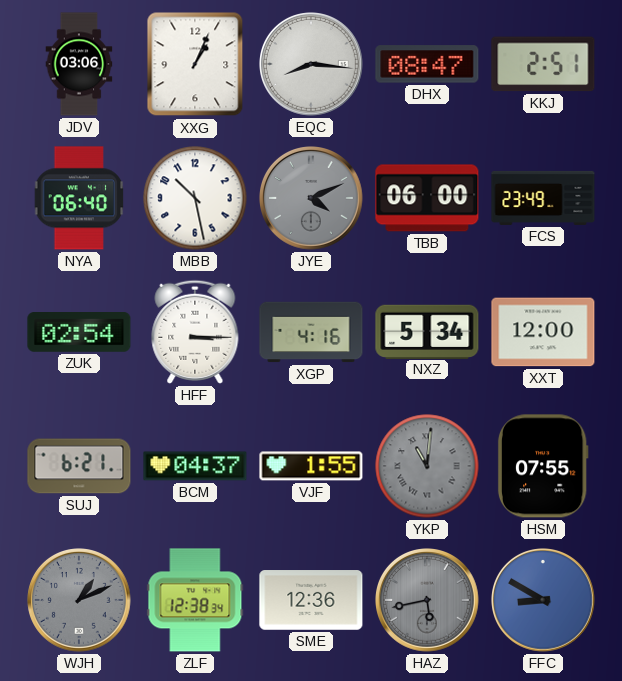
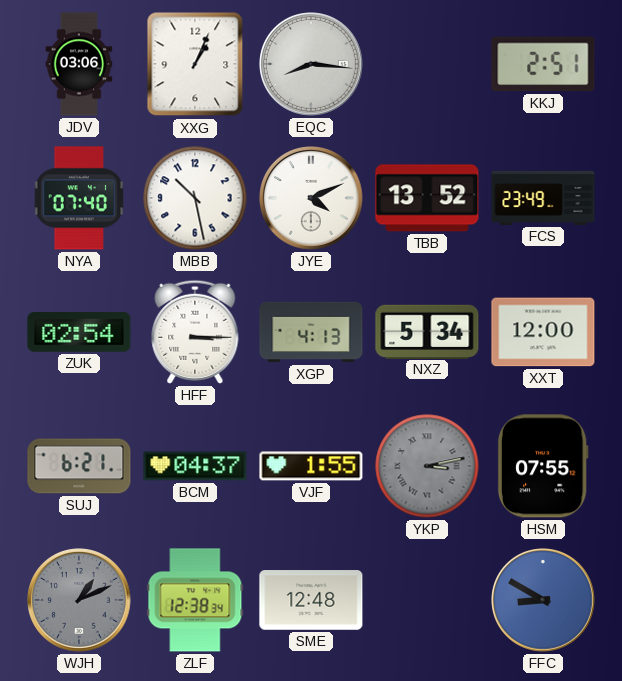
DHX: 08:47 -> none
NYA: 06:40 -> 07:40
JYE dial: grey -> white
TBB: 06:00 -> 13:52
XGP: 4:16 -> 4:13
YKP: 11:01 -> 3:13
SME: 12:36 -> 12:48
HAZ: 5:43 -> none
